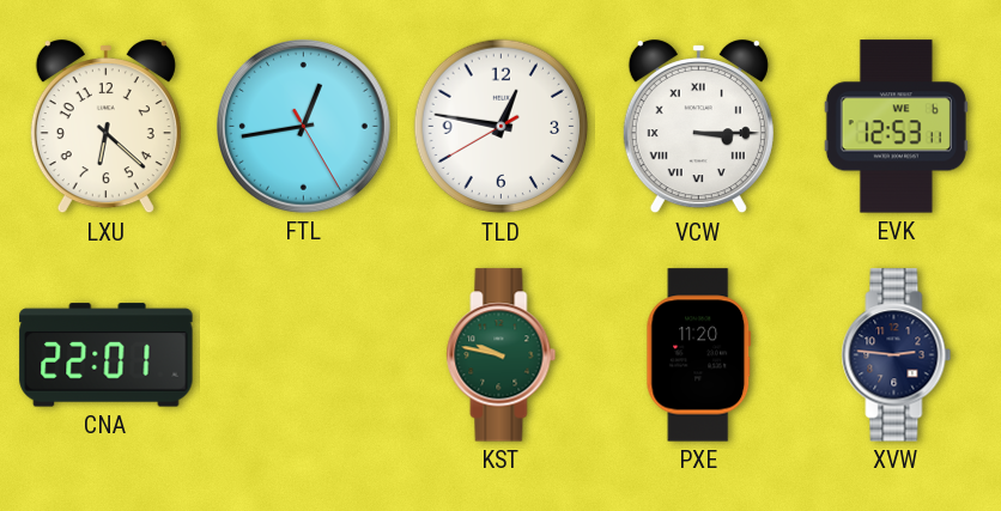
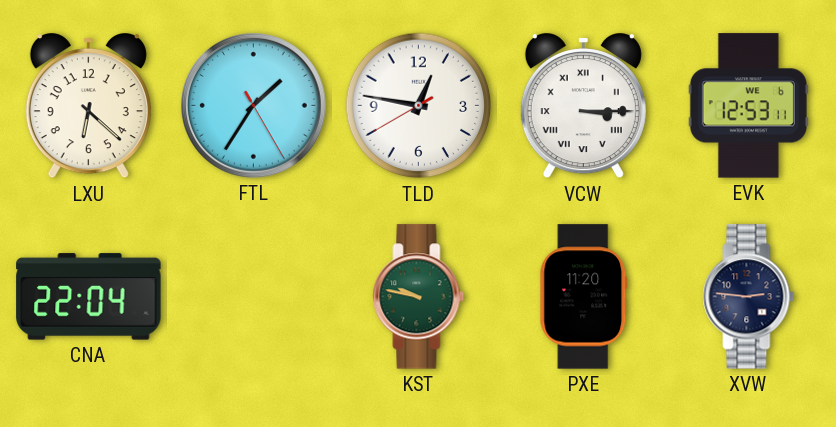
FTL: 12:43 -> 1:35
CNA: 22:01 -> 22:04
